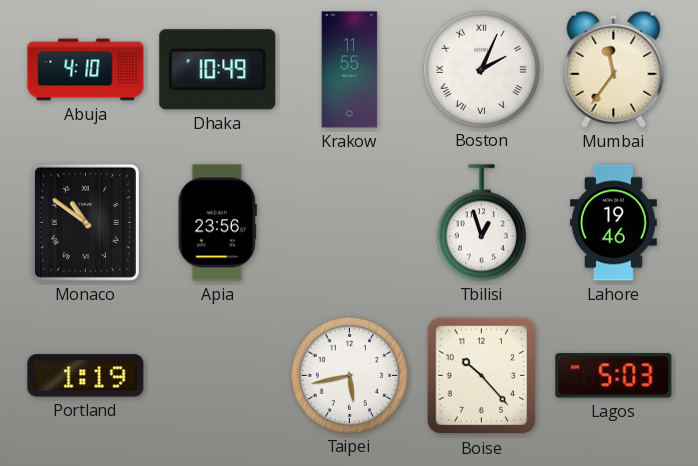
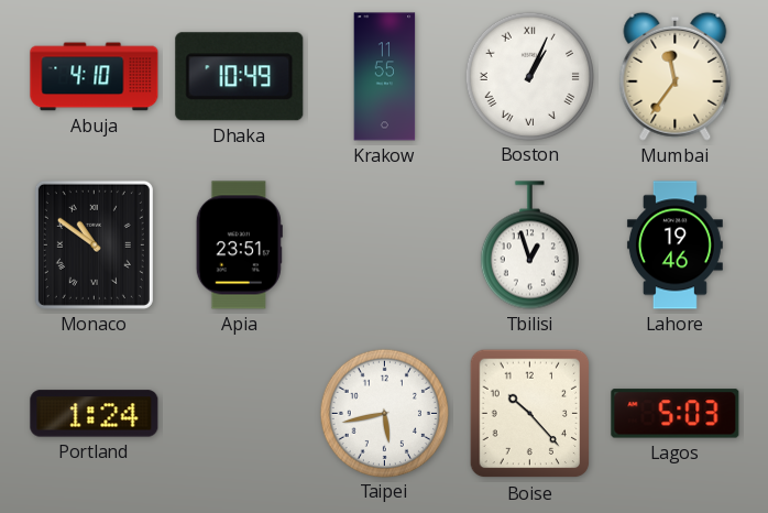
Boston: 2:04 -> 1:04
Apia: 23:56 -> 23:51
Portland: 1:19 -> 1:24
